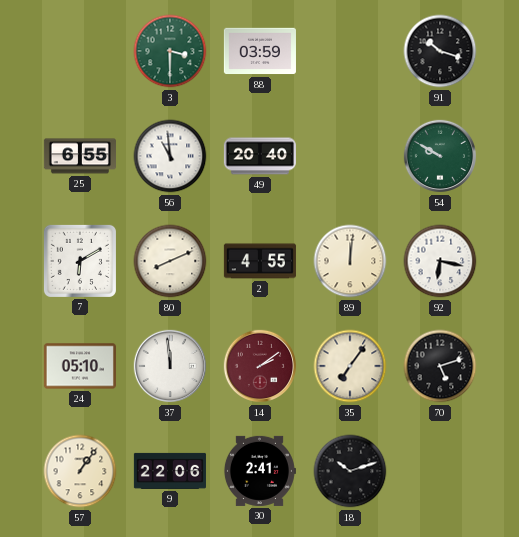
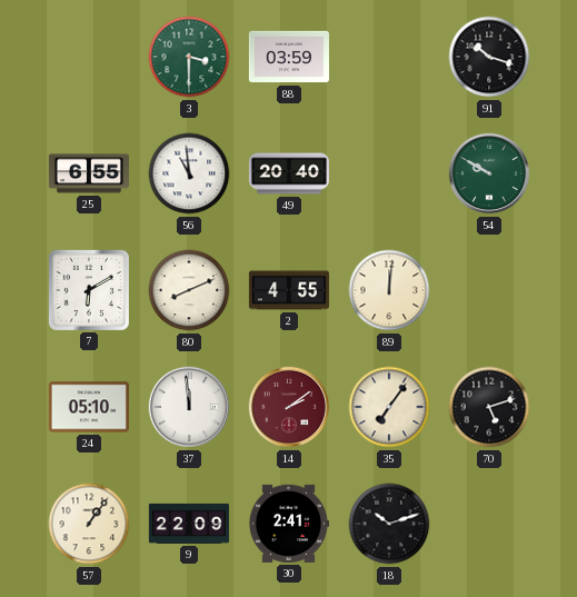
92: 6:17 -> none
9: 22:06 -> 22:09
